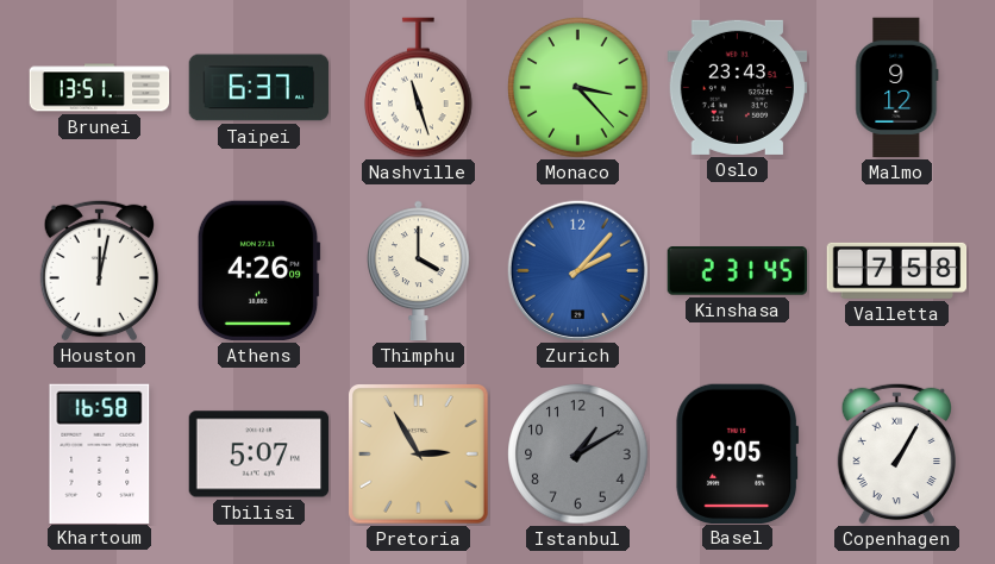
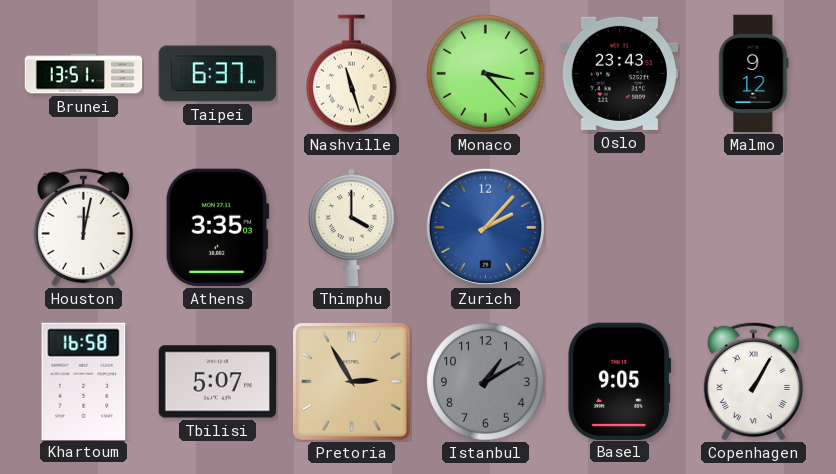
Athens: 4:26 -> 3:35
Kinshasa: 2:31 -> none
Valletta: 7:58 -> none
